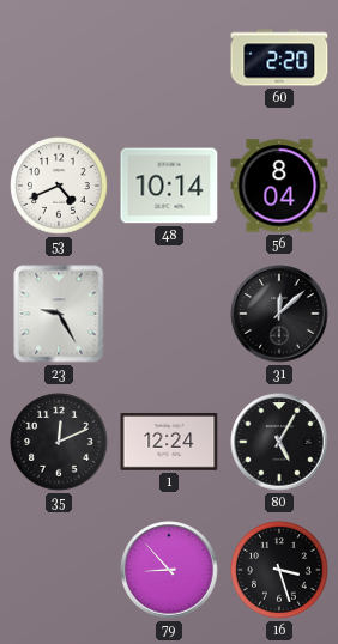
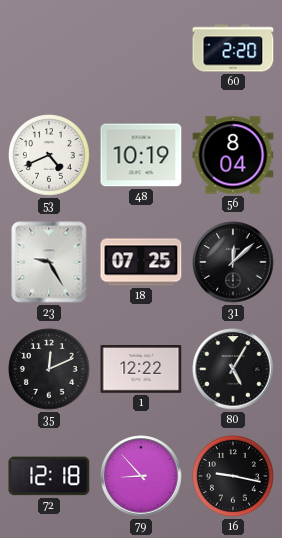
48: 10:14 -> 10:19
18: none -> 07:25
1: 12:24 -> 12:22
72: none -> 12:18
16: 3:27 -> 9:17
